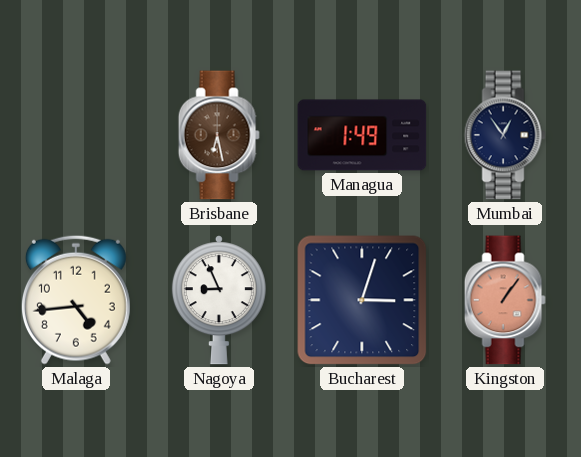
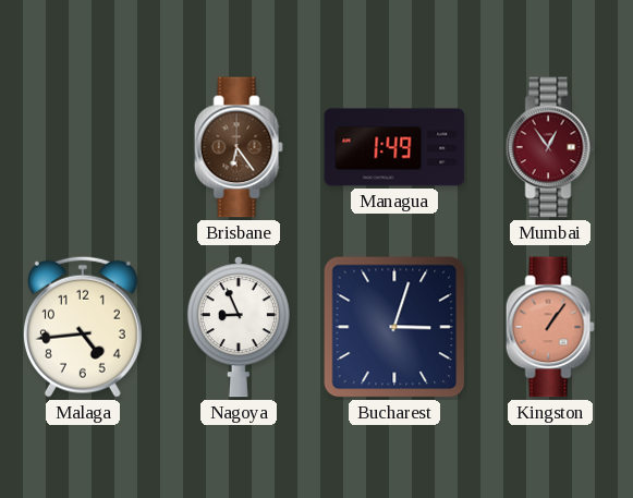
Brisbane: 6:28 -> 6:24
Mumbai dial: navy -> burgundy
